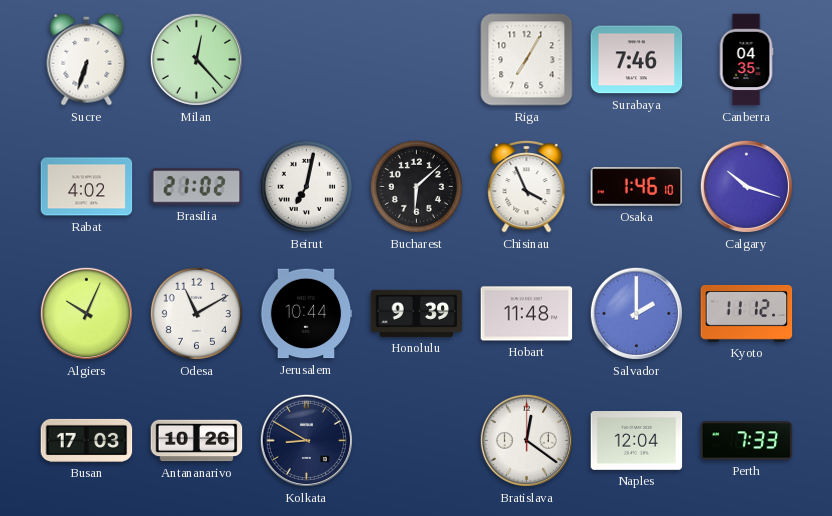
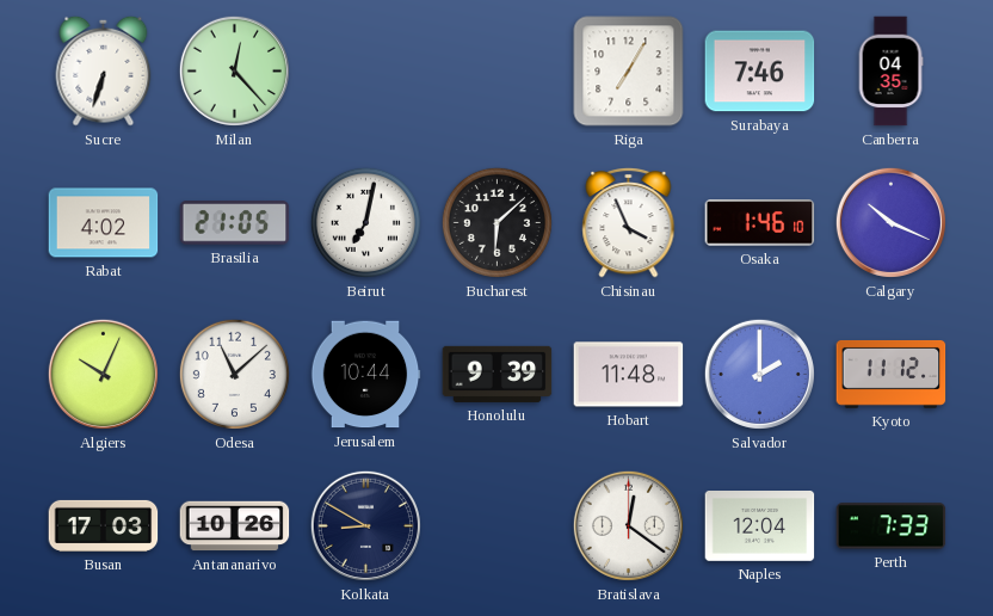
Brasilia: 21:02 -> 21:05
Calgary: 10:18 -> 10:19
Odesa: 11:10 -> 11:08
